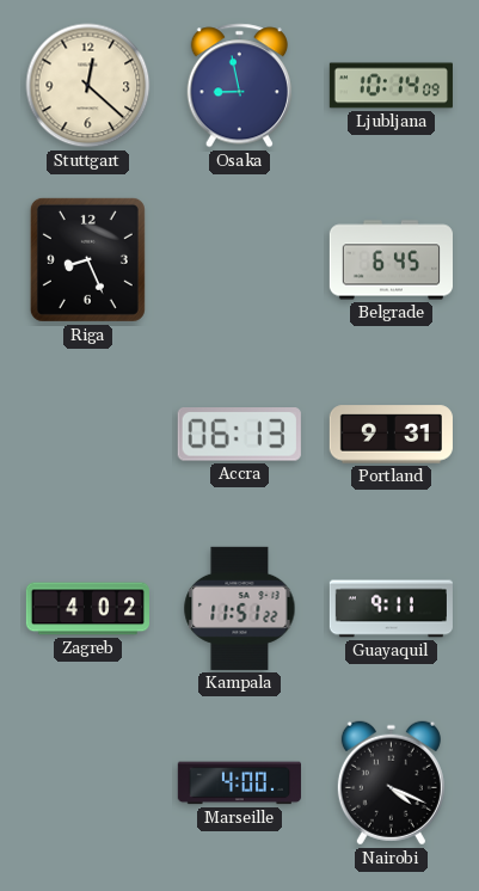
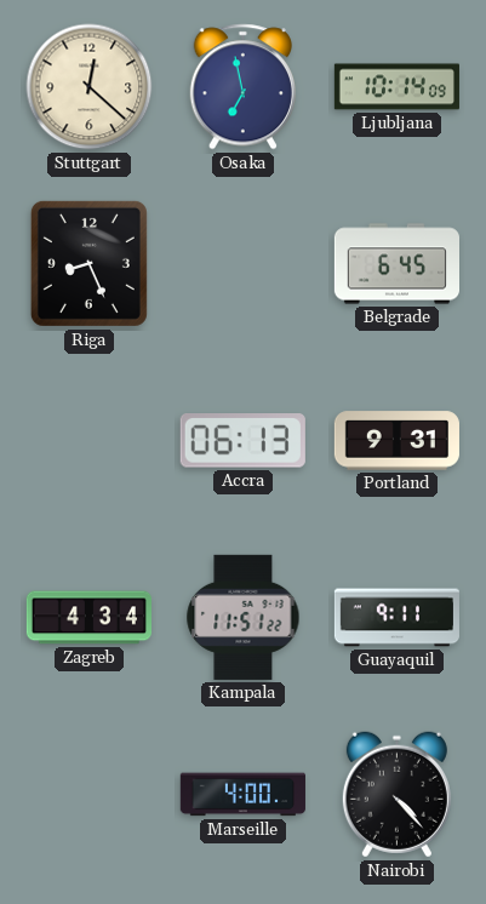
Osaka: 8:58 -> 6:58
Zagreb: 4:02 -> 4:34
Nairobi: 4:19 -> 4:23
